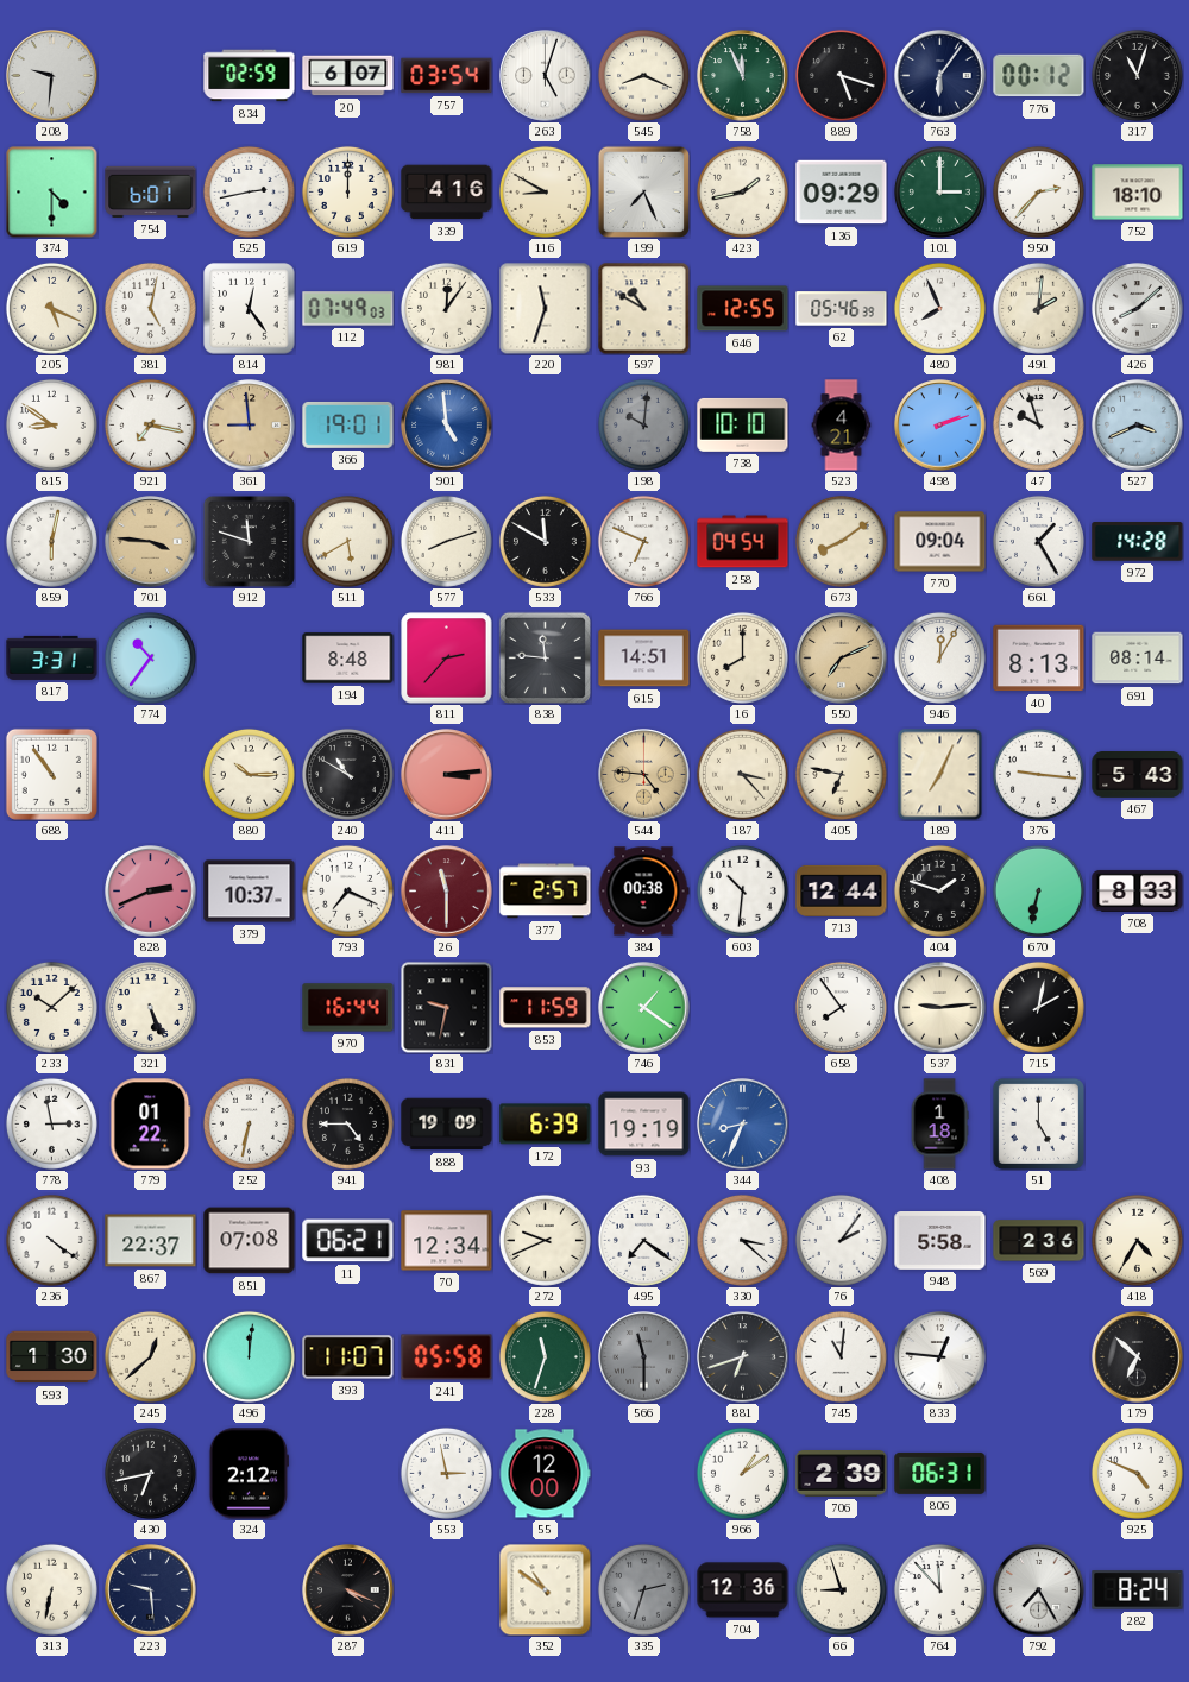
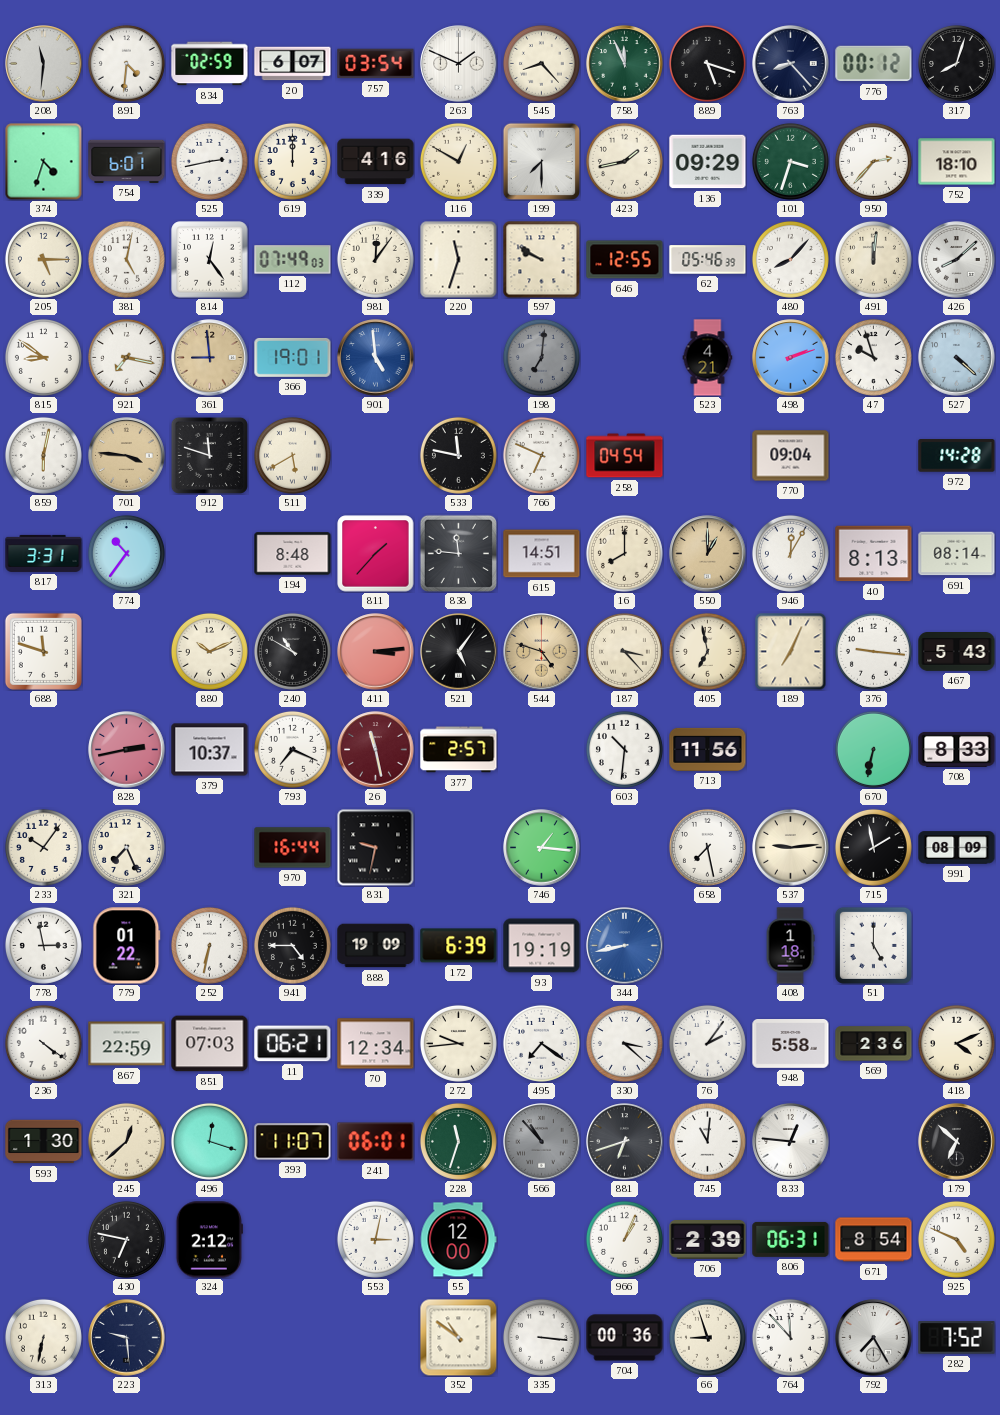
208: 9:31 -> 11:31
891: none -> 4:31
263: 5:03 -> 1:49
545: 8:19 -> 8:23
763: 6:06 -> 8:23
317: 11:03 -> 8:03
374: 4:30 -> 4:33
116: 8:50 -> 12:50
199: 7:26 -> 7:30
101: 3:00 -> 3:33
205: 5:19 -> 5:15
597: 10:50 -> 9:50
480: 7:56 -> 8:07
491: 2:01 -> 12:01
198: 10:01 -> 7:01
738: 10:10 -> none
527: 3:41 -> 4:22
577: 8:12 -> none
533: 11:50 -> 11:47
673: 8:09 -> none
661: 1:25 -> none
811: 2:37 -> 1:37
550: 7:11 -> 1:00
688: 10:54 -> 11:48
880: 10:15 -> 10:11
521: none -> 5:06
544: 4:46 -> 4:48
405: 6:47 -> 6:58
828: 2:41 -> 2:43
26: 11:30 -> 11:28
384: 00:38 -> none
713: 12:44 -> 11:56
404: 1:48 -> none
233: 10:08 -> 10:06
321: 5:26 -> 7:26
853: 11:59 -> none
746: 1:21 -> 1:16
658: 7:54 -> 7:28
715: 2:02 -> 1:58
991: none -> 08:09
344: 8:34 -> 8:43
867: 22:37 -> 22:59
851: 07:08 -> 07:03
272: 9:41 -> 9:44
418: 4:35 -> 4:11
496: 12:01 -> 12:18
241: 05:58 -> 06:01
566: 11:30 -> 10:53
430: 6:43 -> 6:47
553: 2:58 -> 3:02
966: 1:09 -> 1:04
671: none -> 8:54
287: 4:19 -> none
335: 2:33 -> 3:16
335 dial: grey -> white
704: 12:36 -> 00:36
282: 8:24 -> 7:52
